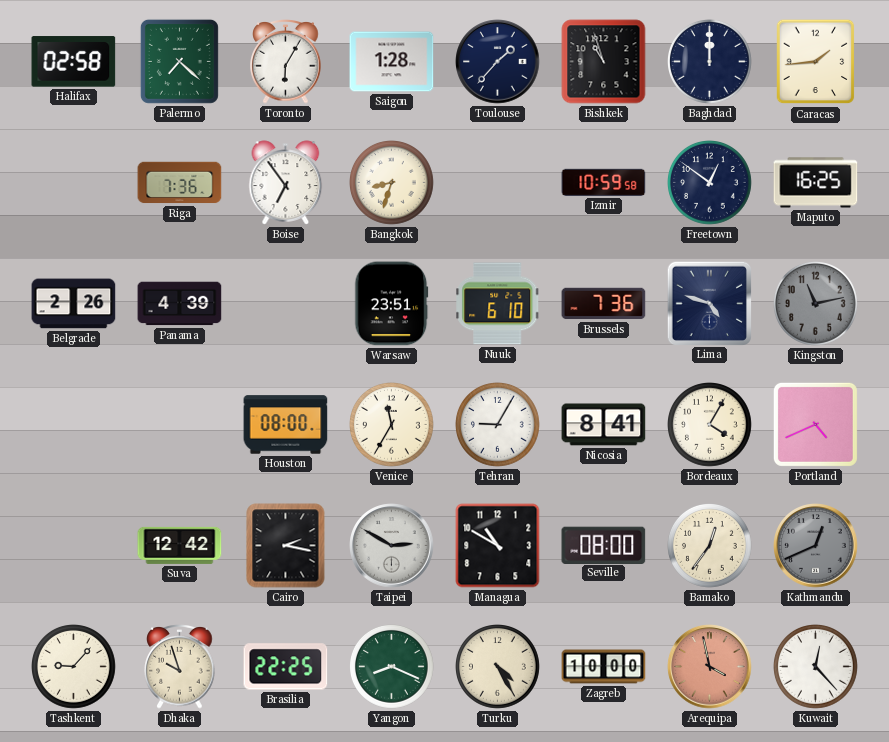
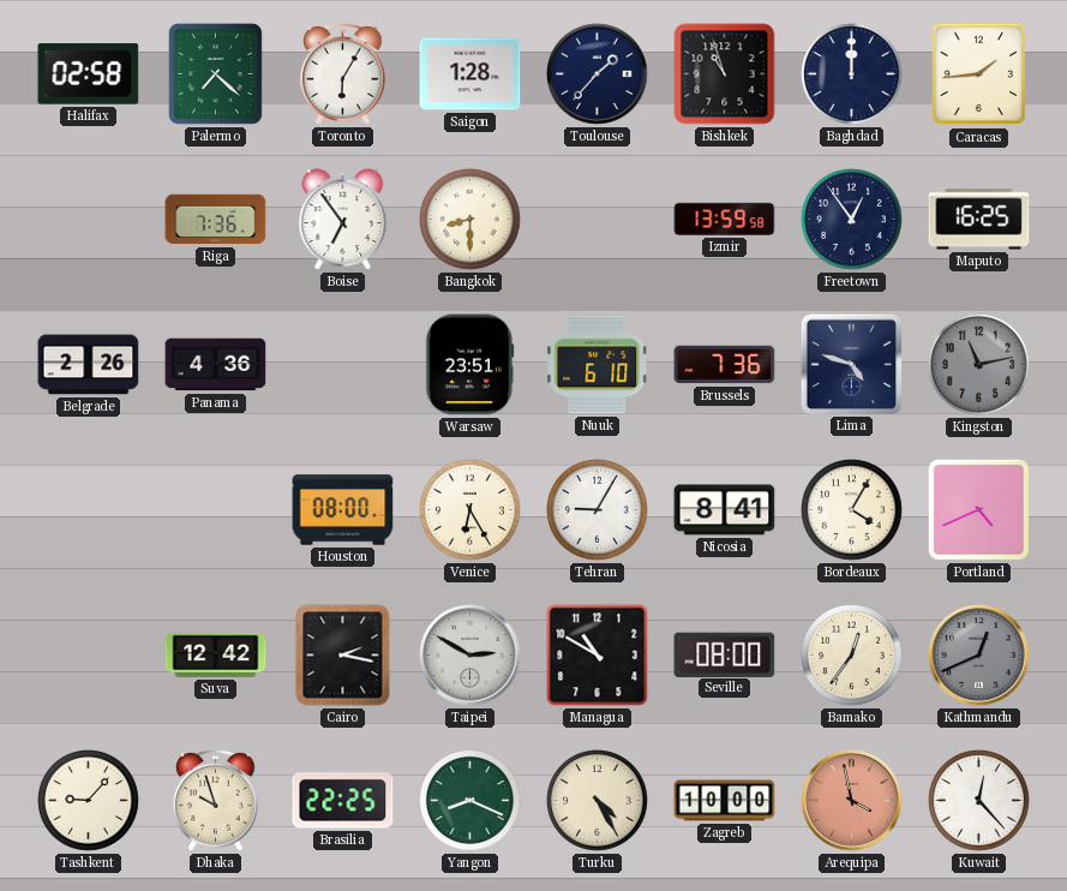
Bangkok: 8:33 -> 8:30
Izmir: 10:59 -> 13:59
Freetown: 12:51 -> 12:54
Panama: 4:39 -> 4:36
Venice: 11:35 -> 6:25
